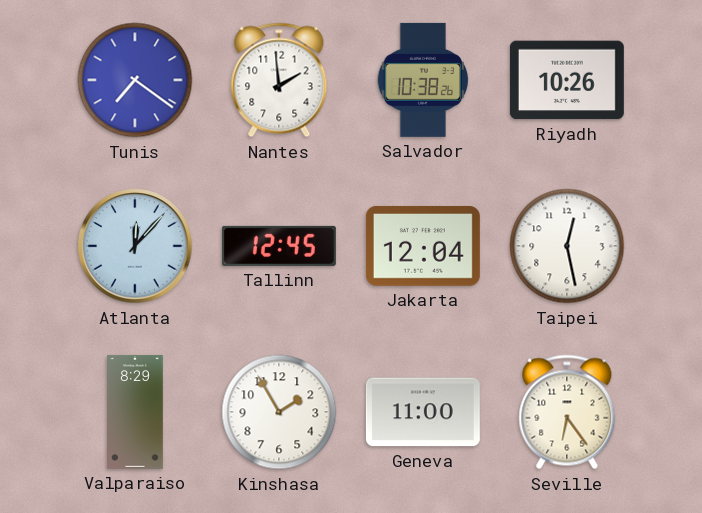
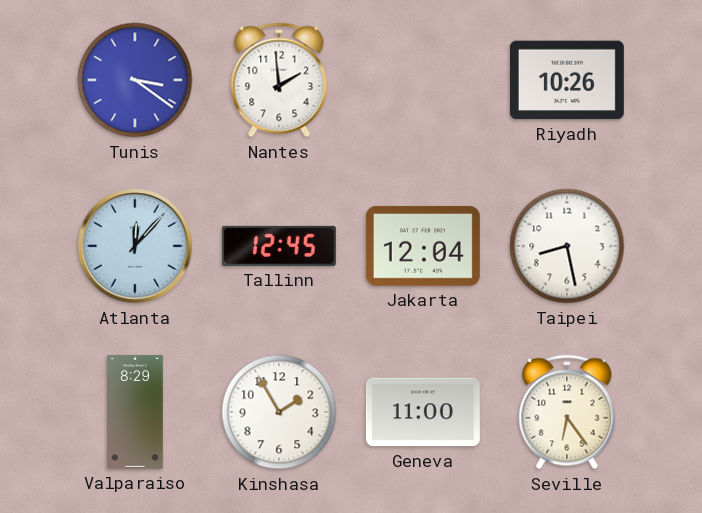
Tunis: 7:21 -> 3:21
Salvador: 10:38 -> none
Taipei: 12:28 -> 8:28
